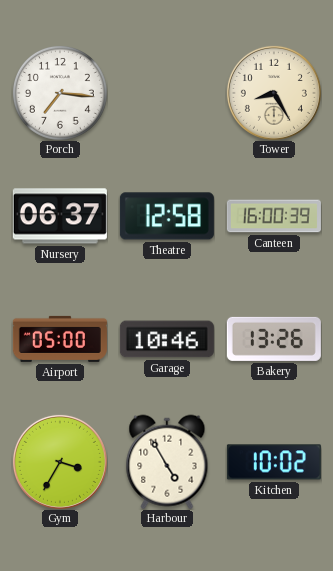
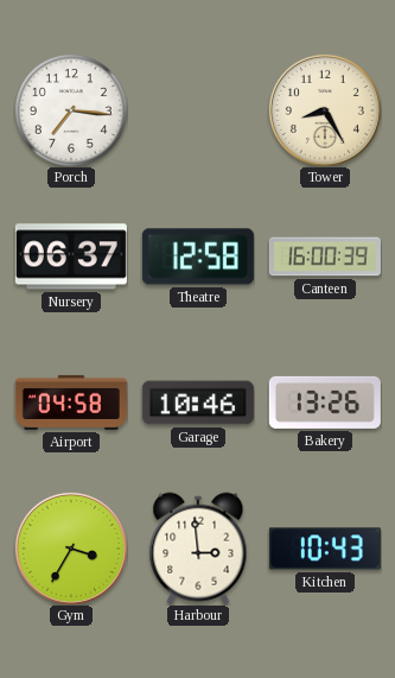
Airport: 05:00 -> 04:58
Harbour: 4:55 -> 2:59
Kitchen: 10:02 -> 10:43
